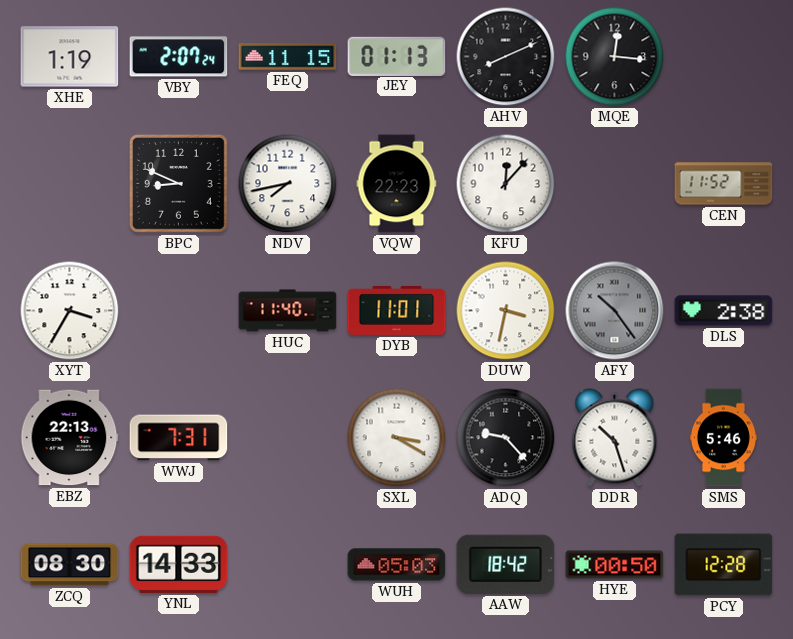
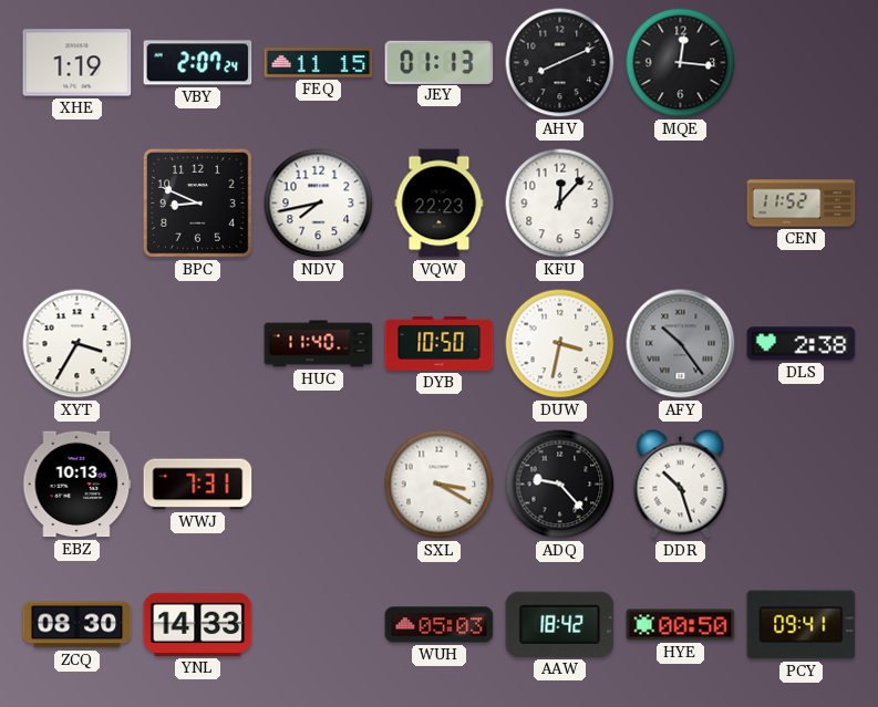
DYB: 11:01 -> 10:50
EBZ: 22:13 -> 10:13
SMS: 5:46 -> none
PCY: 12:28 -> 09:41
